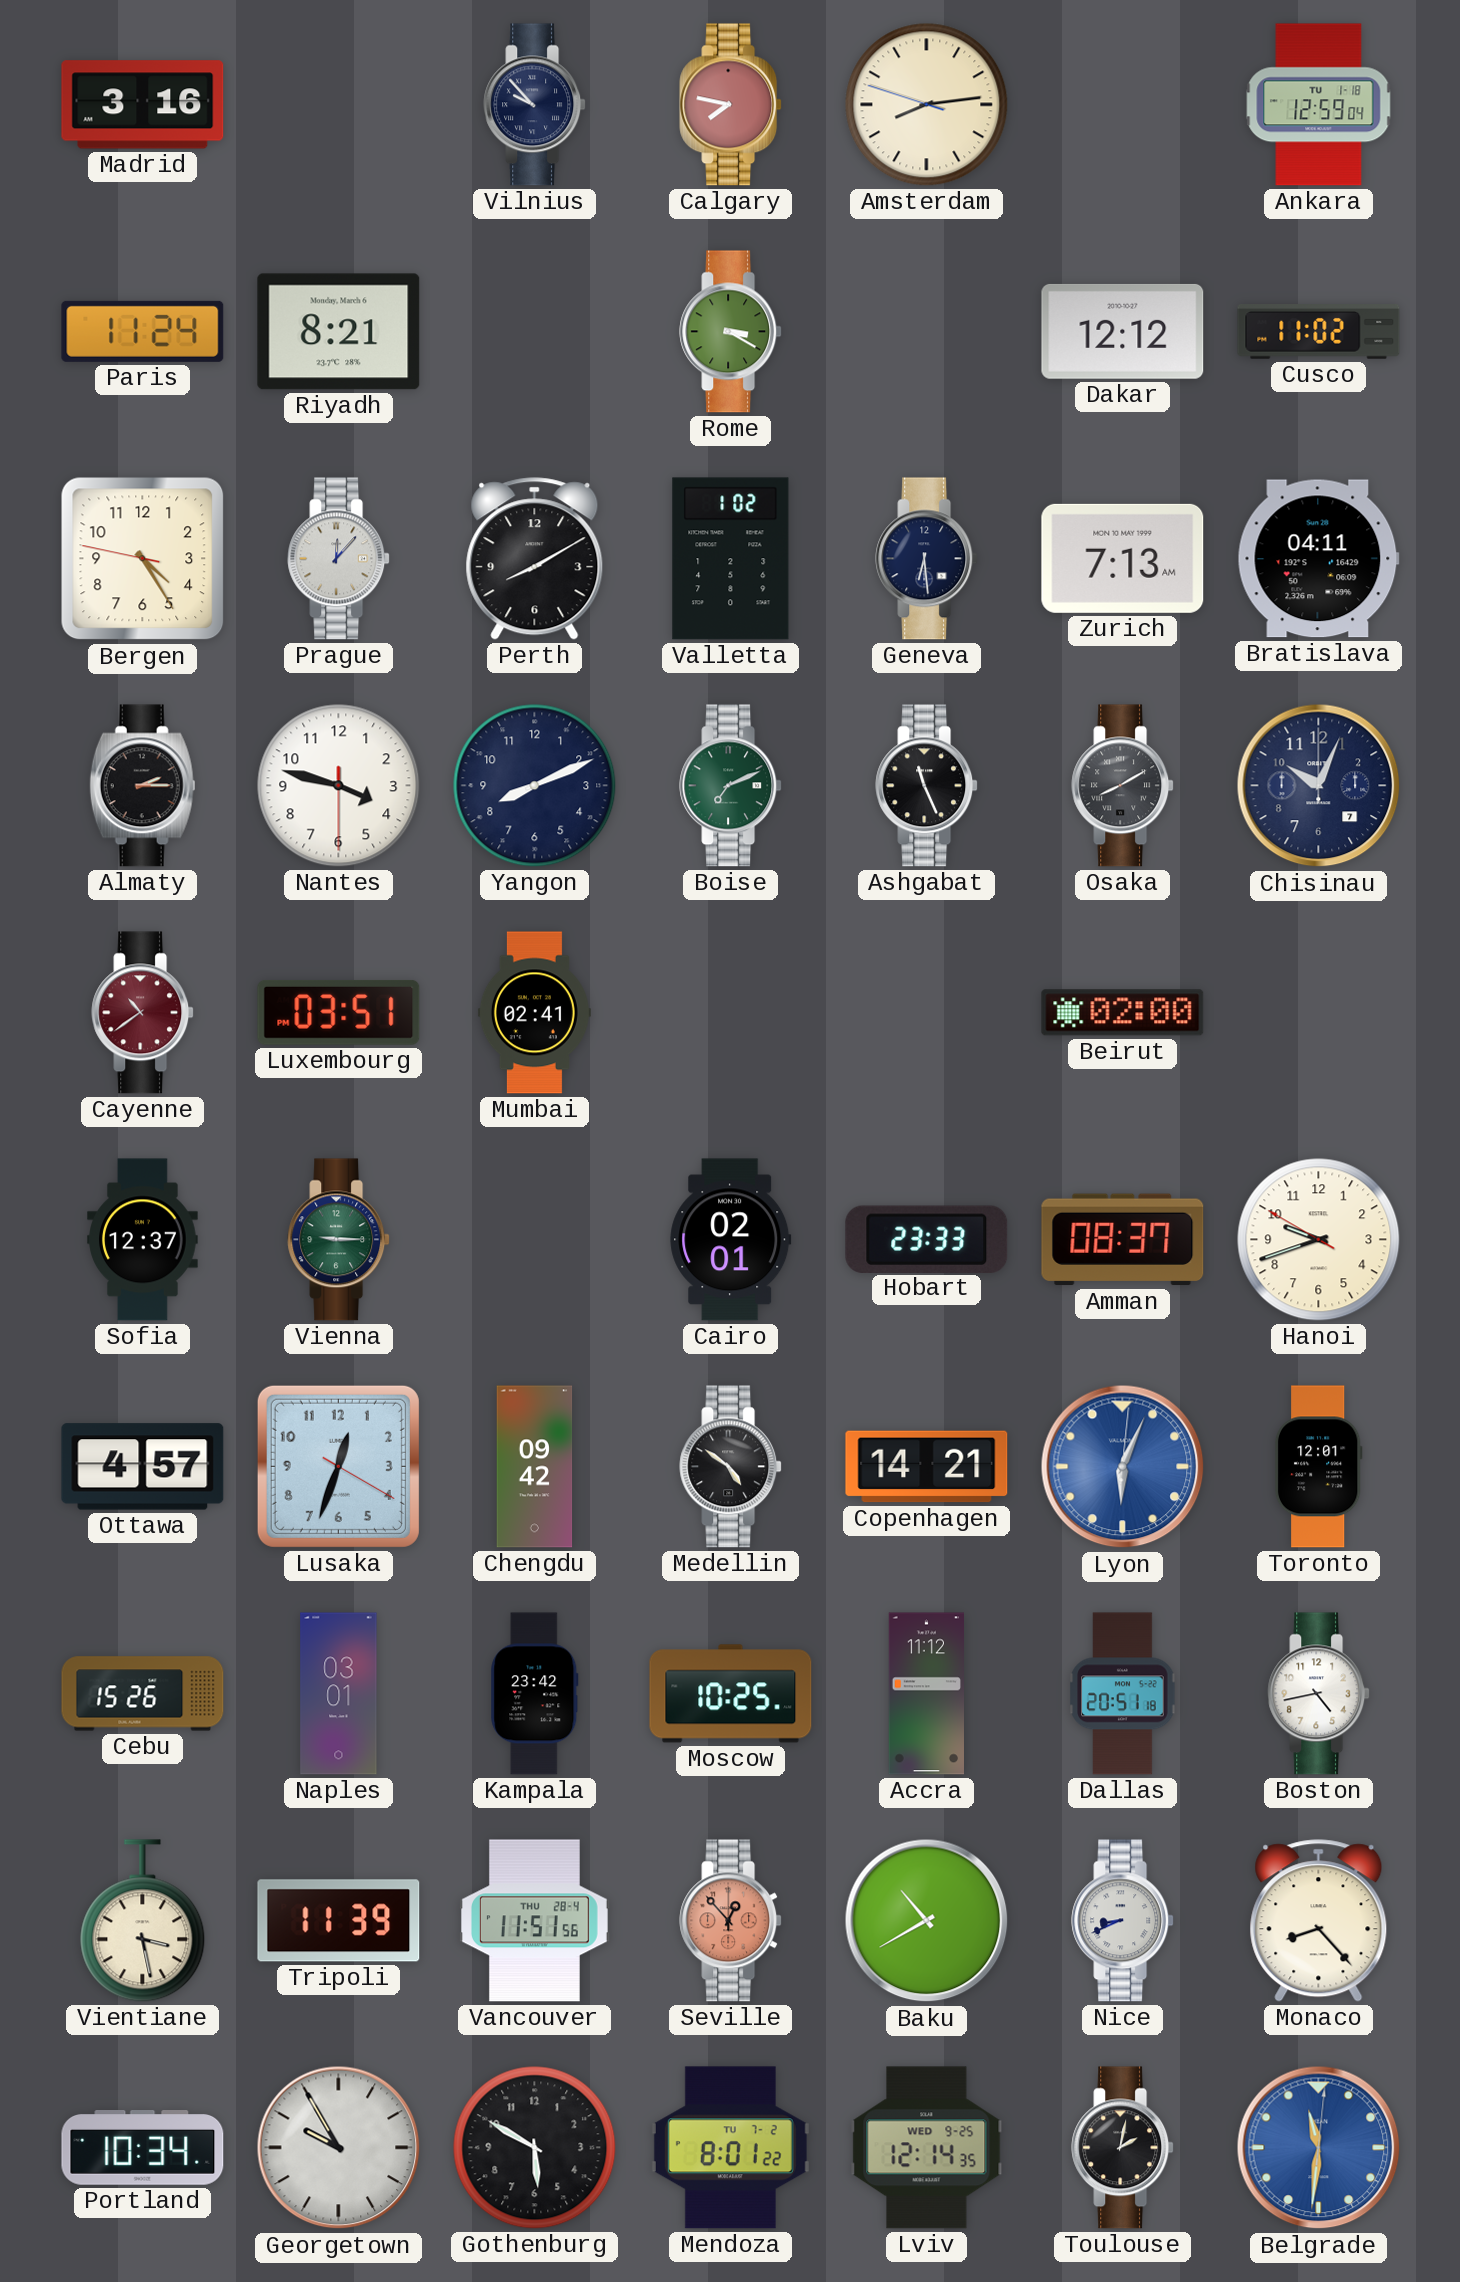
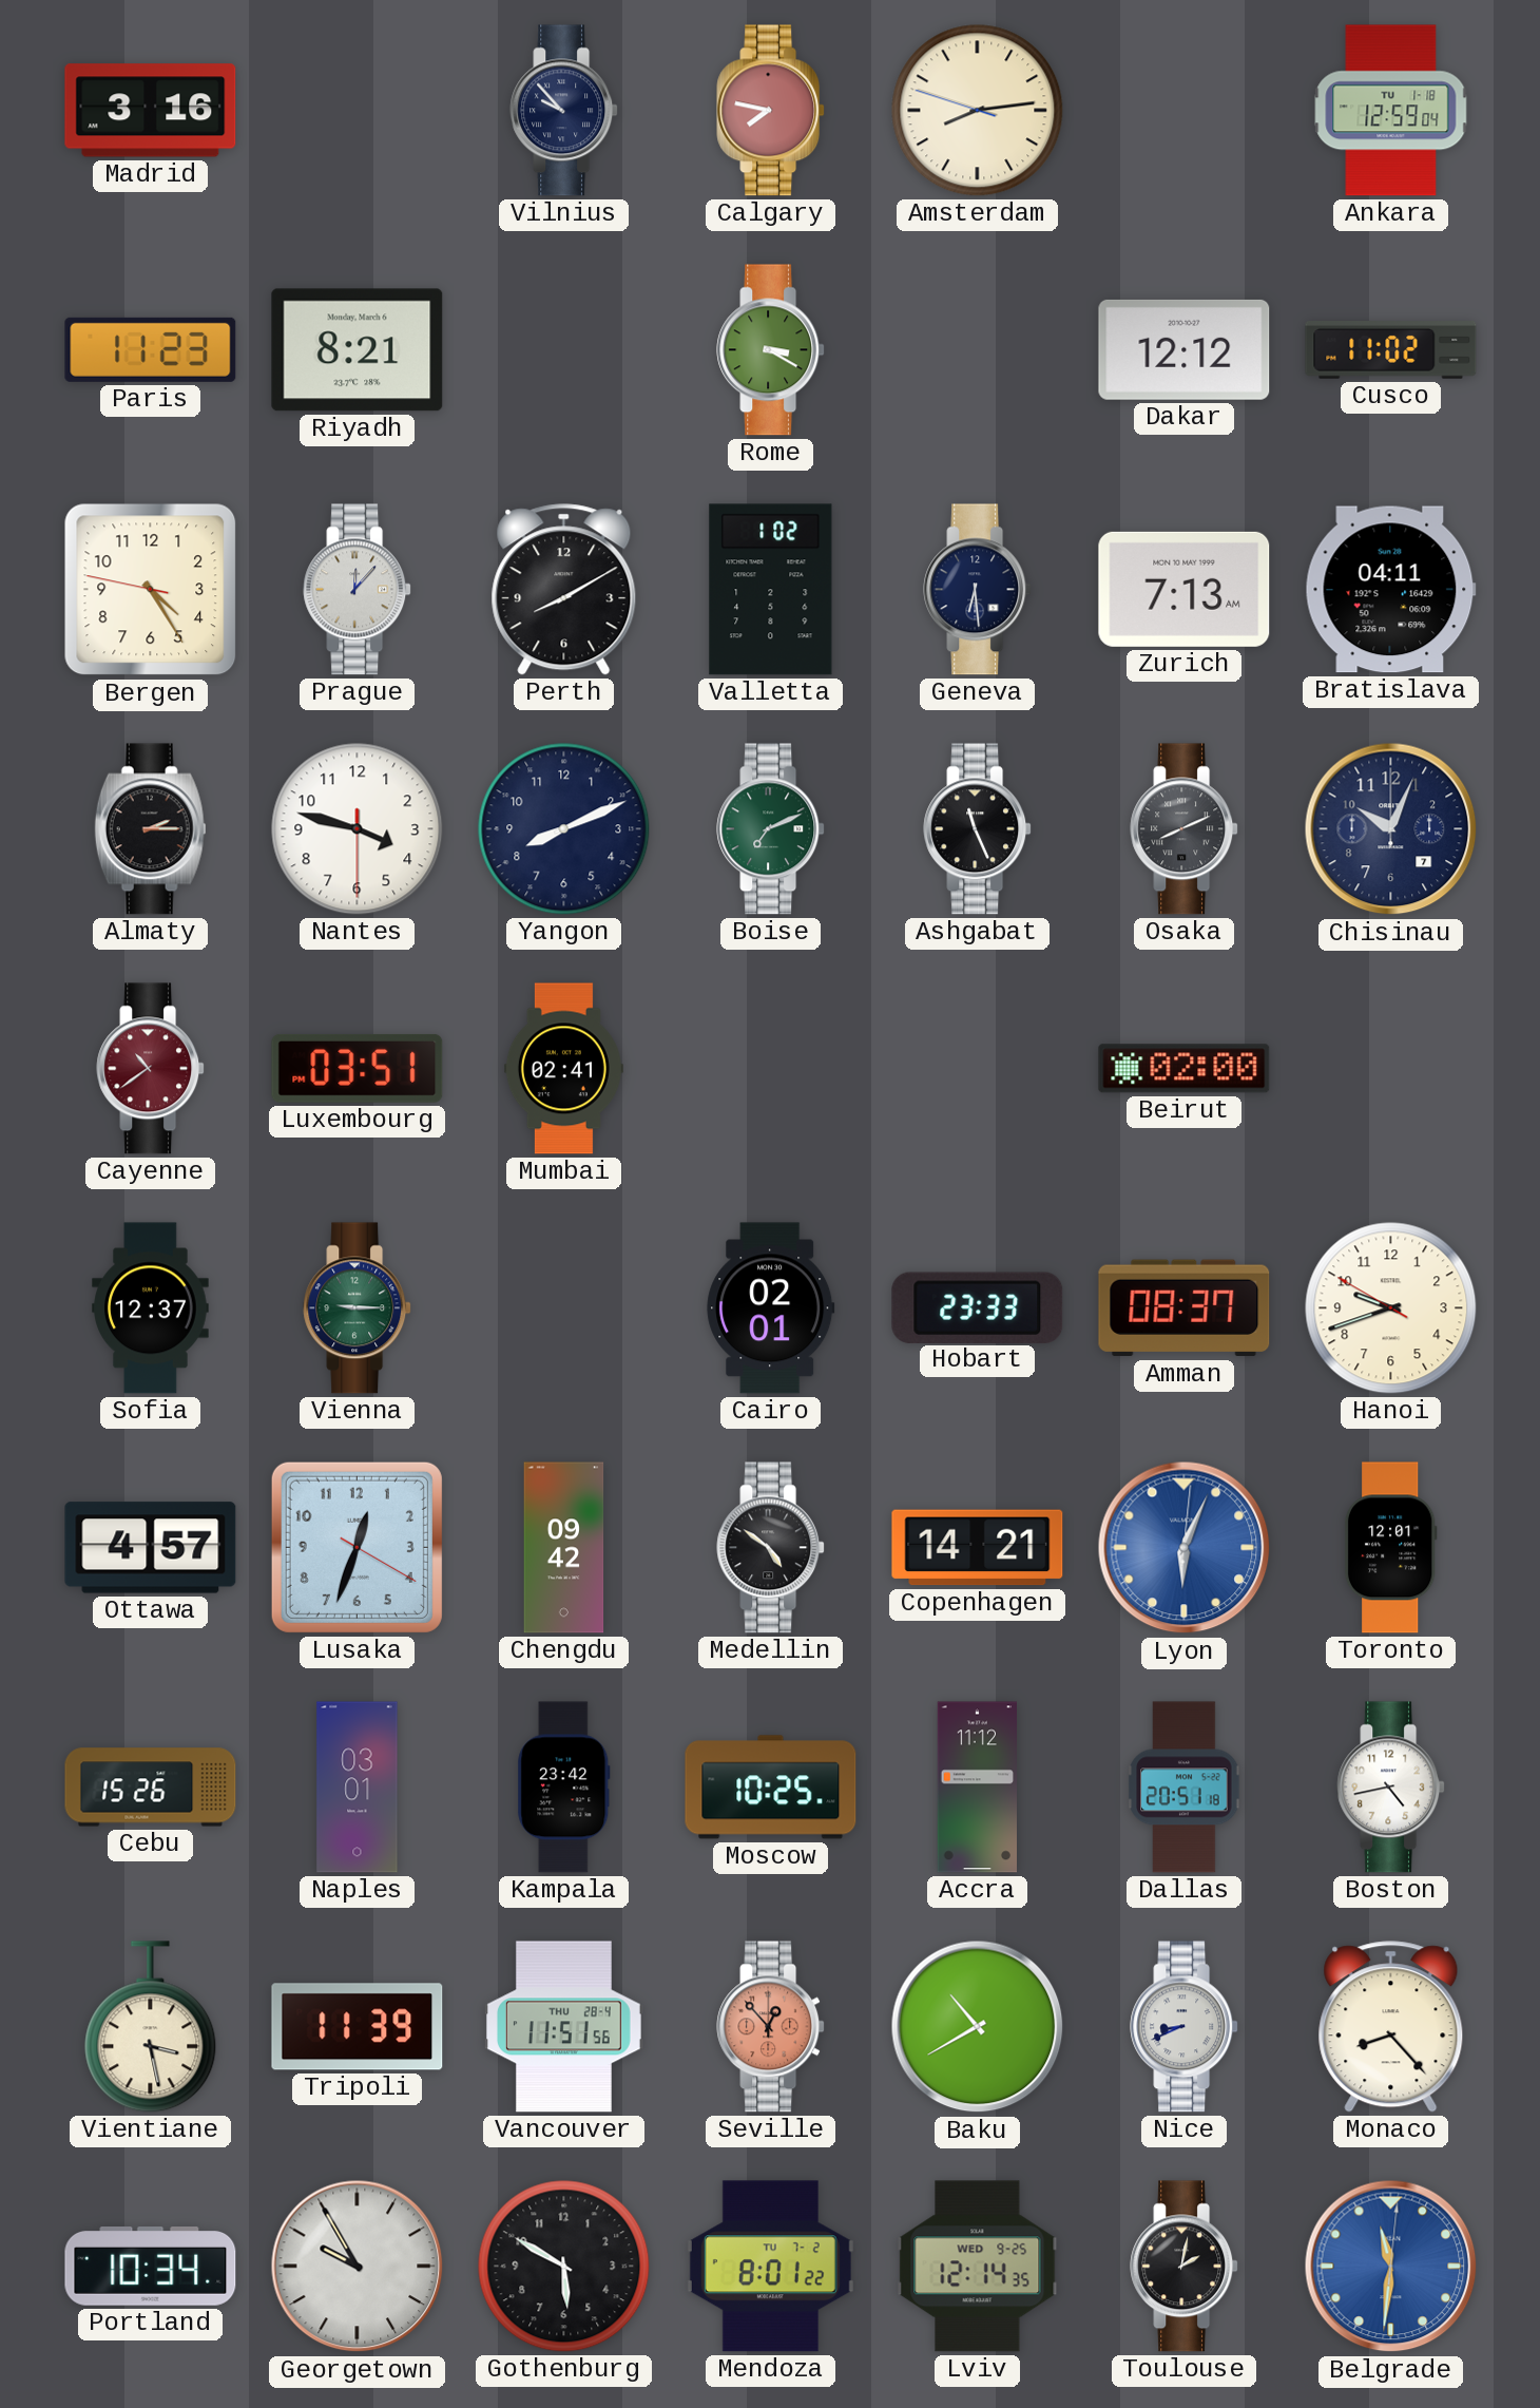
Paris: 11:24 -> 11:23
Osaka: 8:10 -> 8:11
